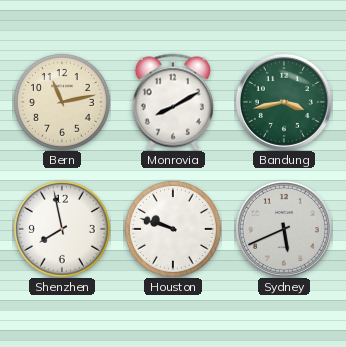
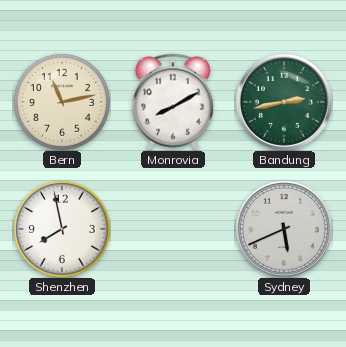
Bandung: 3:43 -> 2:43
Houston: 9:48 -> none
